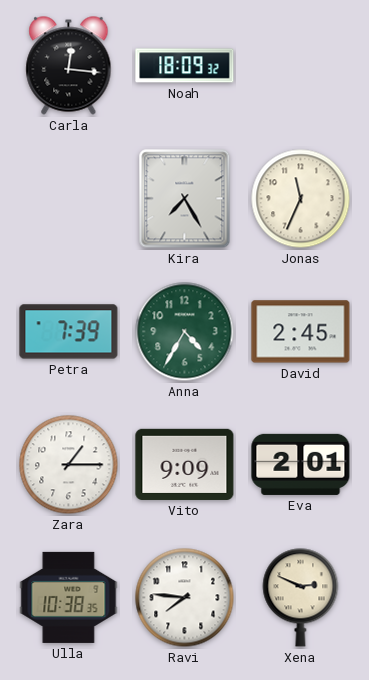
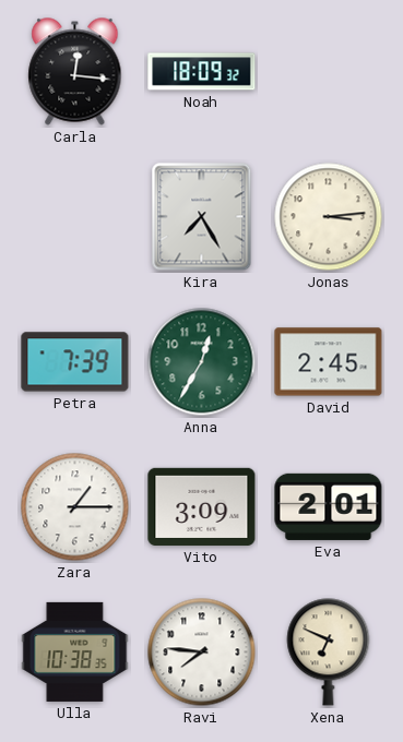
Jonas: 11:34 -> 3:14
Anna: 4:35 -> 12:35
Vito: 9:09 -> 3:09
Xena: 2:49 -> 6:49
